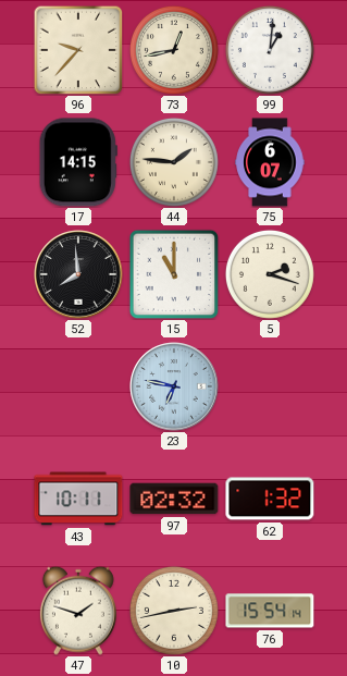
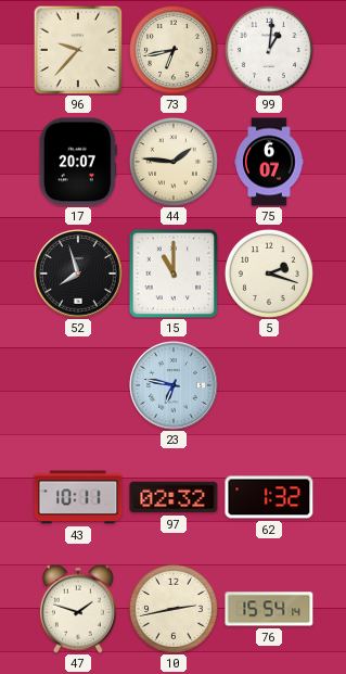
73: 12:43 -> 6:43
17: 14:15 -> 20:07
52: 7:59 -> 7:57
